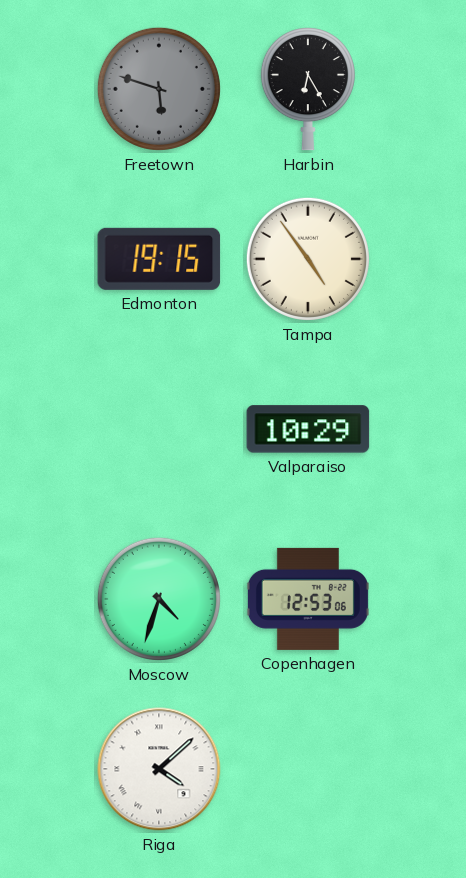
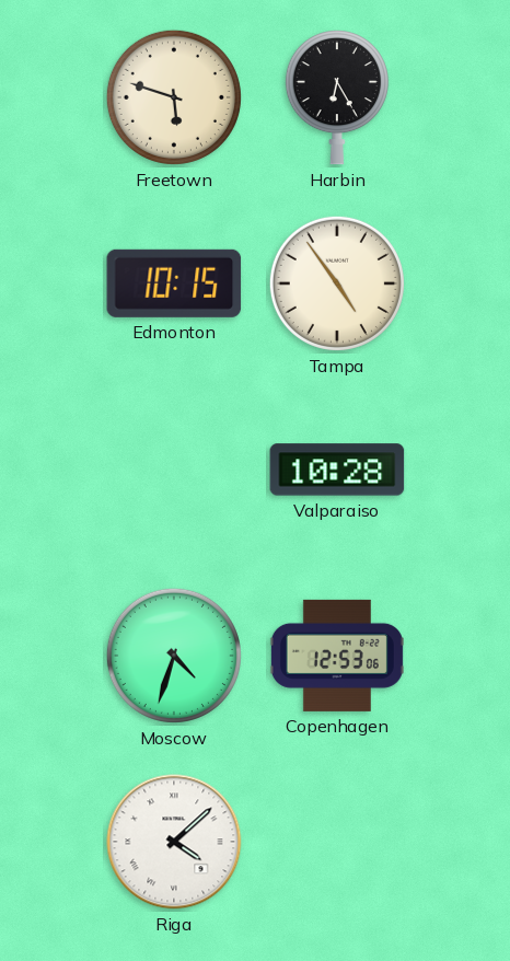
Freetown dial: grey -> cream
Edmonton: 19:15 -> 10:15
Valparaiso: 10:29 -> 10:28
